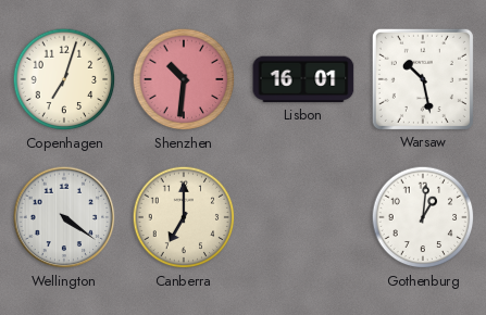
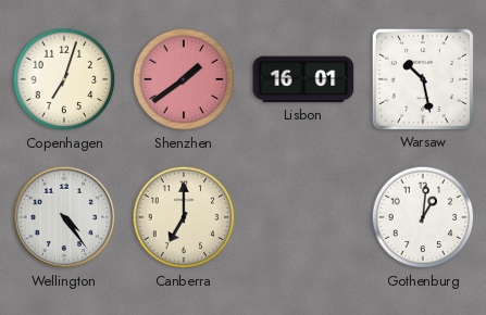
Shenzhen: 10:31 -> 1:39
Wellington: 4:21 -> 4:24
